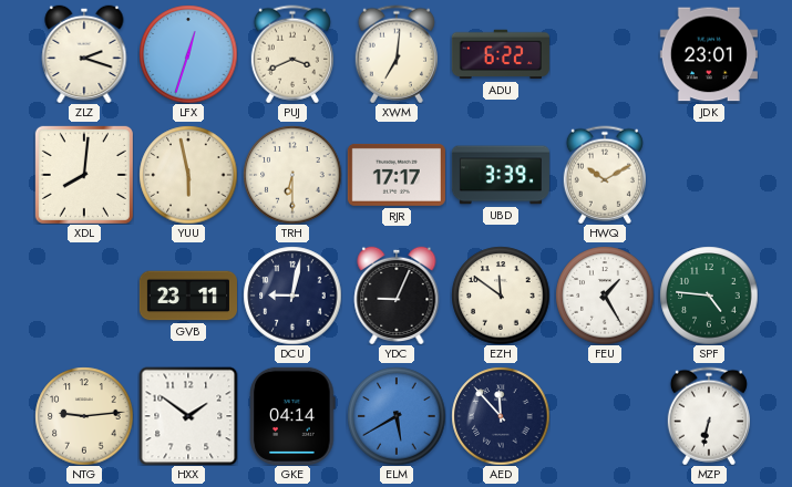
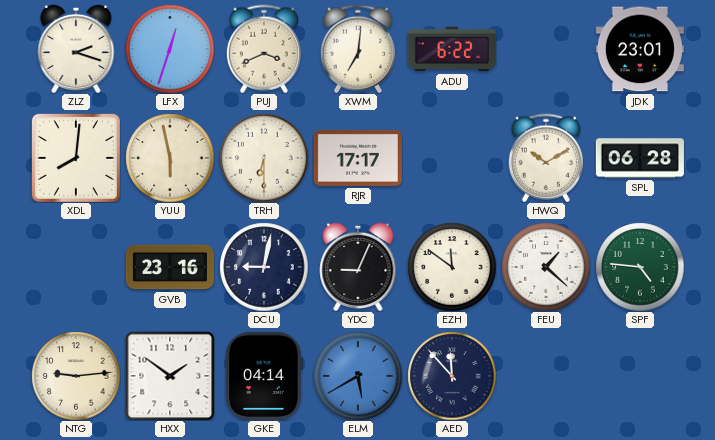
UBD: 3:39 -> none
SPL: none -> 06:28
GVB: 23:11 -> 23:16
FEU: 1:25 -> 1:22
MZP: 6:32 -> none
